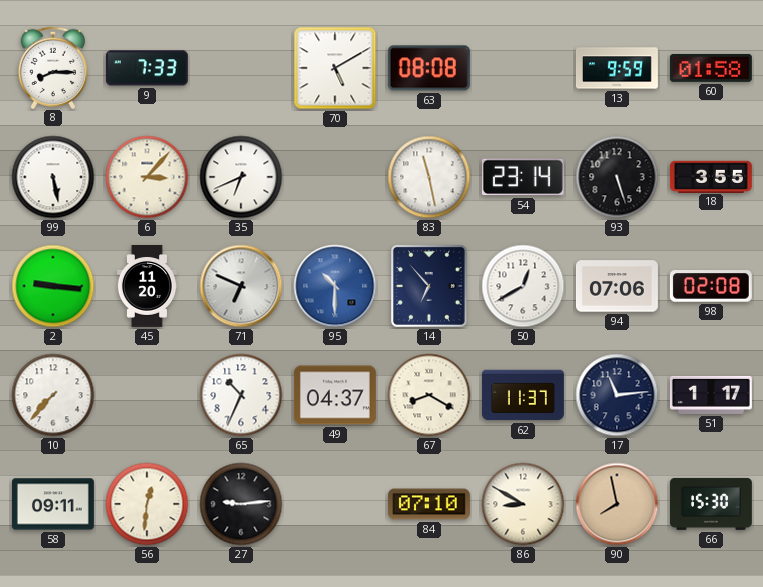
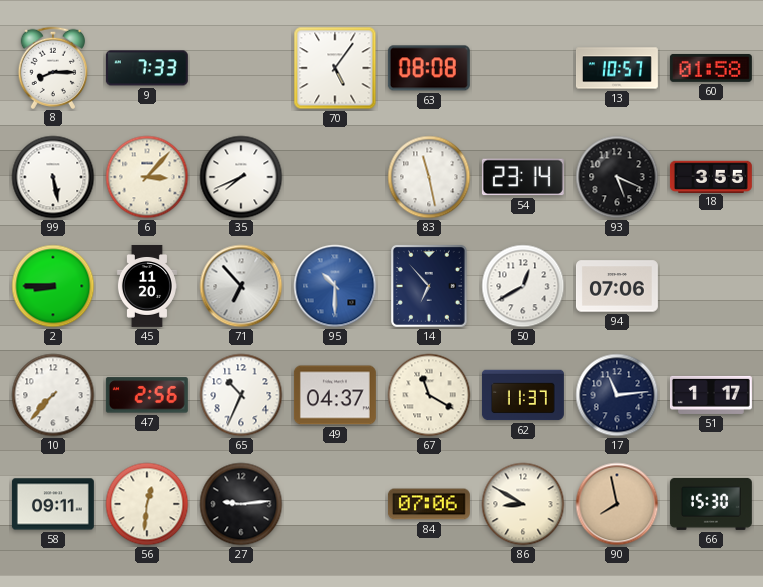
70: 5:10 -> 5:06
13: 9:59 -> 10:57
35: 6:41 -> 7:41
93: 5:27 -> 5:19
2: 9:16 -> 8:45
71: 6:49 -> 6:53
98: 02:08 -> none
47: none -> 2:56
67: 8:20 -> 11:20
84: 07:10 -> 07:06
